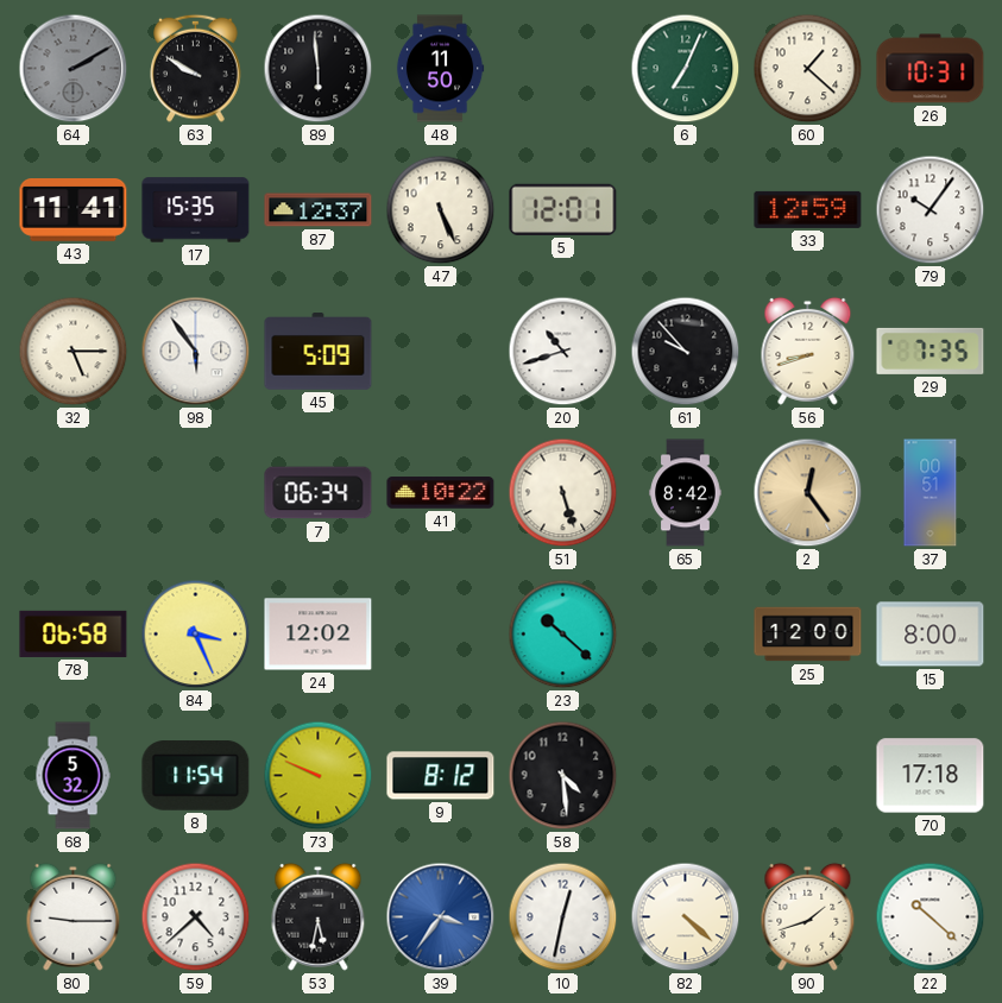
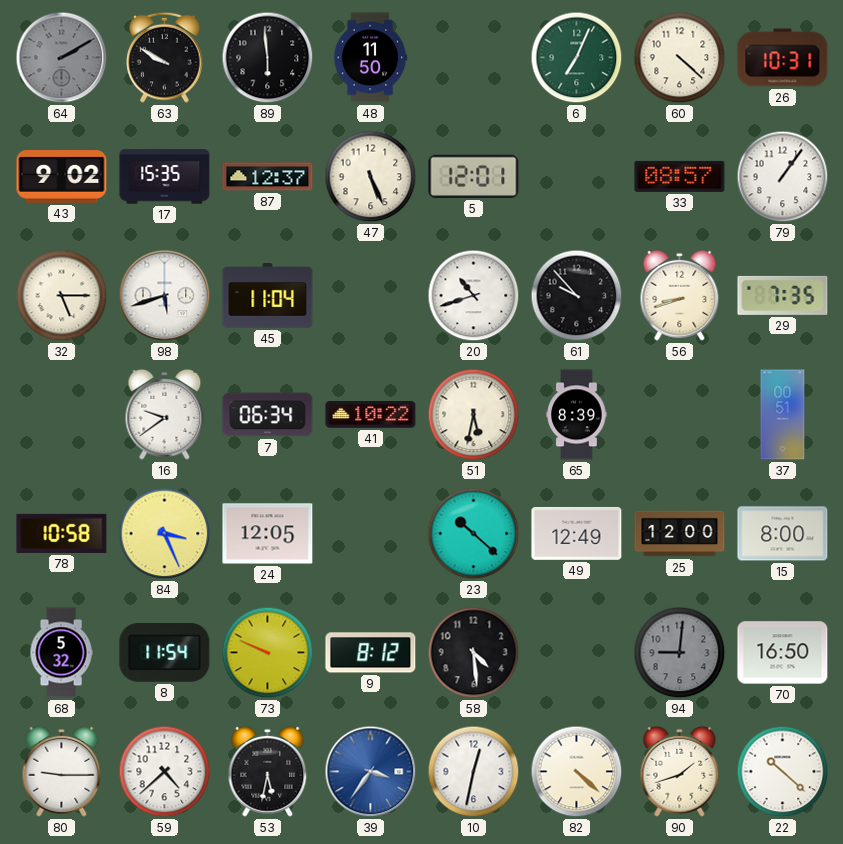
60: 1:22 -> 4:22
43: 11:41 -> 9:02
33: 12:59 -> 08:57
79: 10:06 -> 1:06
98: 5:54 -> 5:42
45: 5:09 -> 11:04
16: none -> 9:39
51: 5:27 -> 5:32
65: 8:42 -> 8:39
2: 12:24 -> none
78: 06:58 -> 10:58
24: 12:02 -> 12:05
49: none -> 12:49
94: none -> 9:01
70: 17:18 -> 16:50
